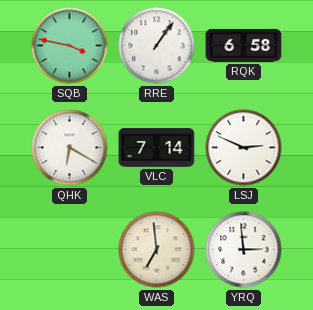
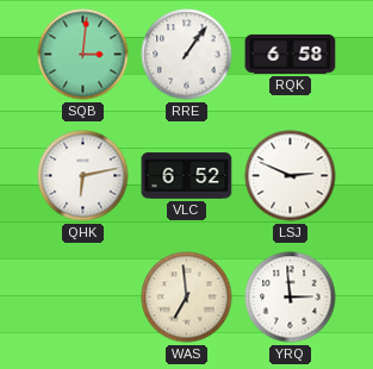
SQB: 3:47 -> 3:01
QHK: 6:20 -> 6:13
VLC: 7:14 -> 6:52
